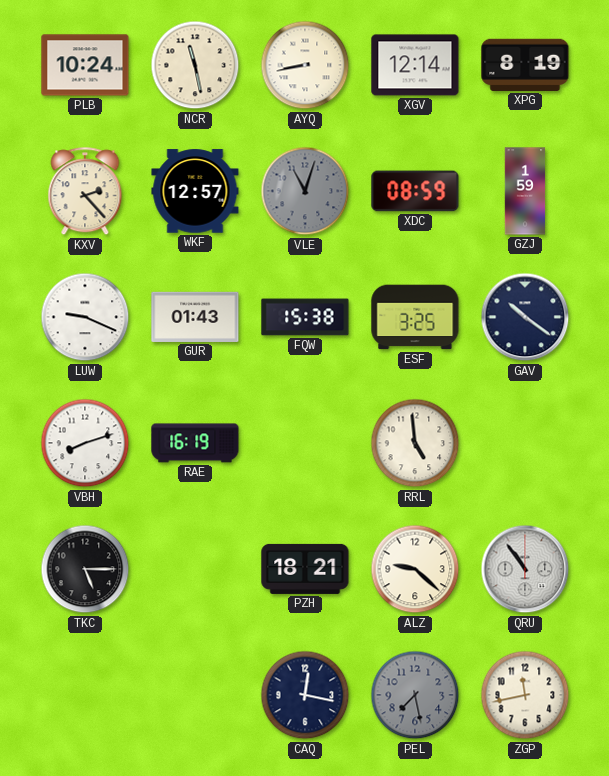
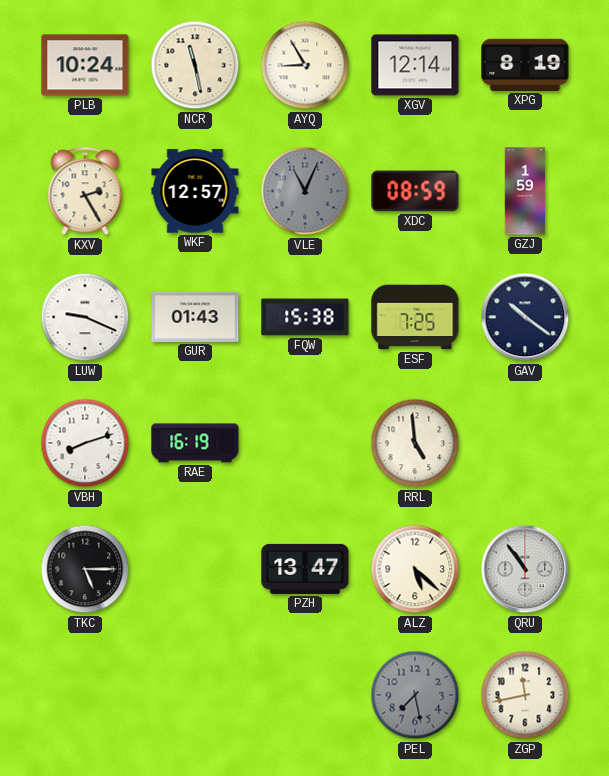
AYQ: 8:43 -> 8:55
KXV: 2:23 -> 2:25
VLE: 11:03 -> 11:04
ESF: 3:25 -> 7:25
PZH: 18:21 -> 13:47
ALZ: 9:22 -> 5:22
CAQ: 12:17 -> none
